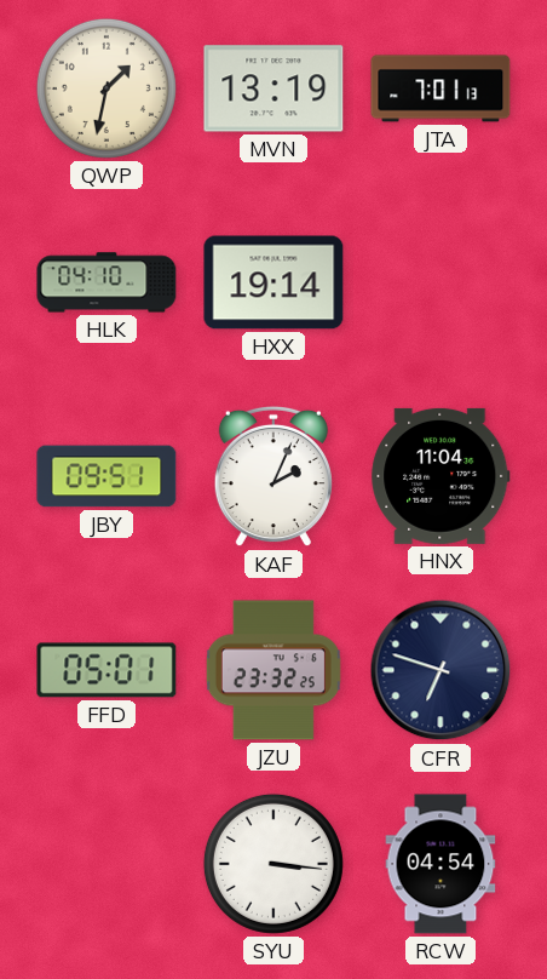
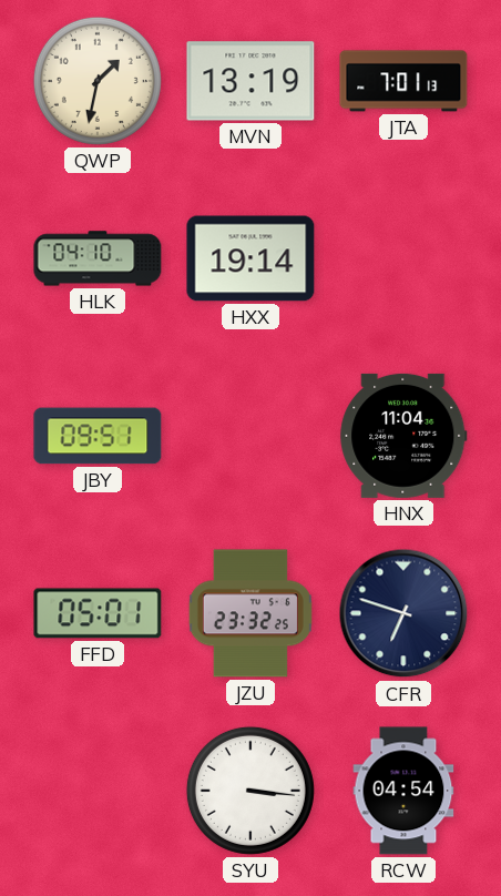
KAF: 2:04 -> none
